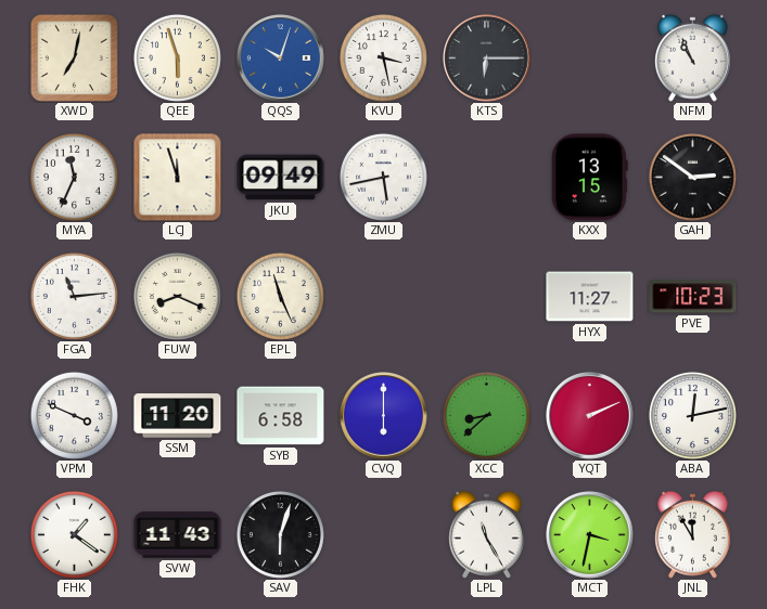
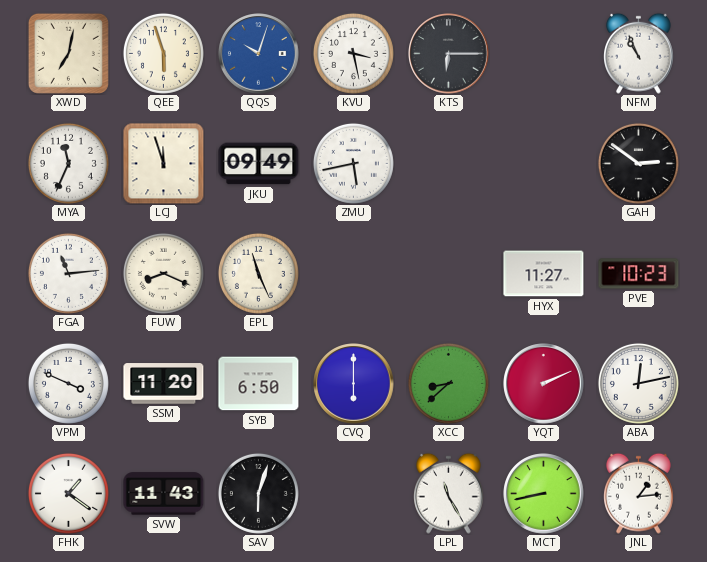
KXX: 13:15 -> none
SYB: 6:58 -> 6:50
MCT: 3:32 -> 8:43
JNL: 11:55 -> 1:14
